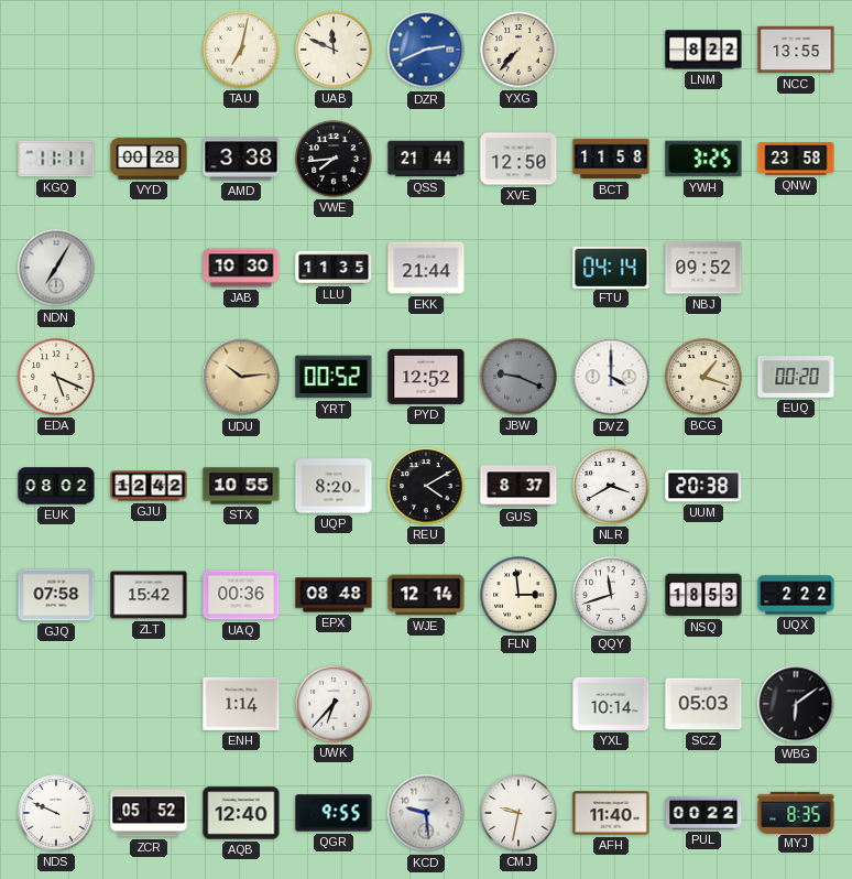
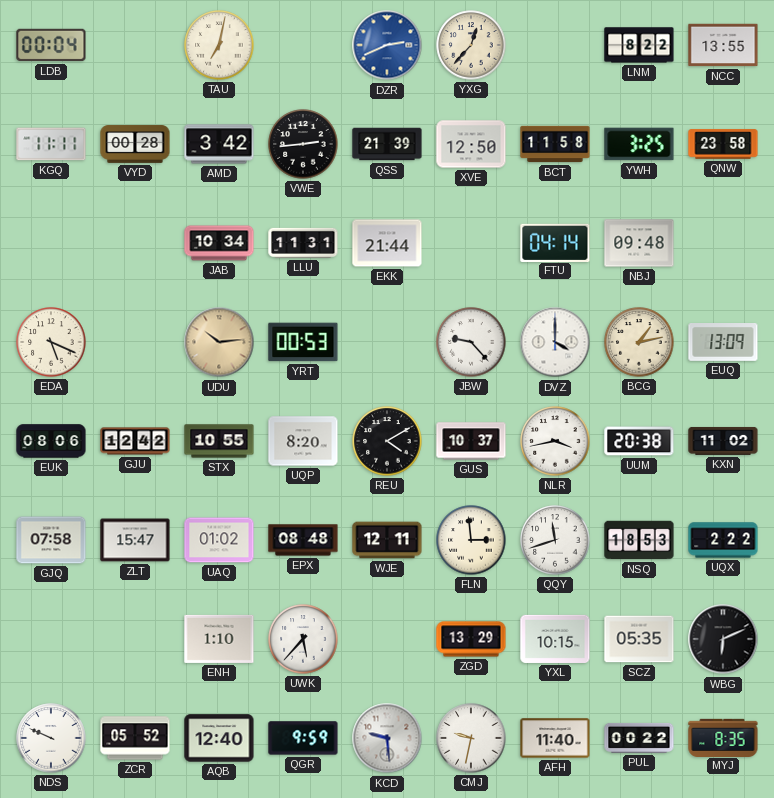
LDB: none -> 00:04
UAB: 11:49 -> none
YXG: 7:37 -> 12:37
AMD: 3:38 -> 3:42
VWE: 7:44 -> 2:44
QSS: 21:44 -> 21:39
NDN: 7:05 -> none
JAB: 10:30 -> 10:34
LLU: 11:35 -> 11:31
NBJ: 09:52 -> 09:48
YRT: 00:52 -> 00:53
PYD: 12:52 -> none
JBW: 9:19 -> 9:23
JBW dial: grey -> white
BCG: 1:18 -> 1:13
EUQ: 00:20 -> 13:09
EUK: 08:02 -> 08:06
GUS: 8:37 -> 10:37
NLR: 3:40 -> 3:43
KXN: none -> 11:02
ZLT: 15:42 -> 15:47
UAQ: 00:36 -> 01:02
WJE: 12:14 -> 12:11
ENH: 1:14 -> 1:10
UWK: 6:37 -> 5:37
ZGD: none -> 13:29
YXL: 10:14 -> 10:15
SCZ: 05:03 -> 05:35
WBG: 6:09 -> 6:11
QGR: 9:55 -> 9:59
